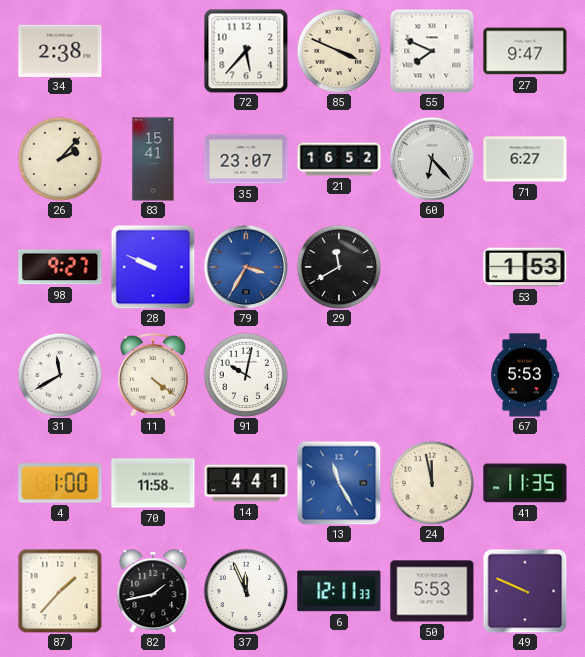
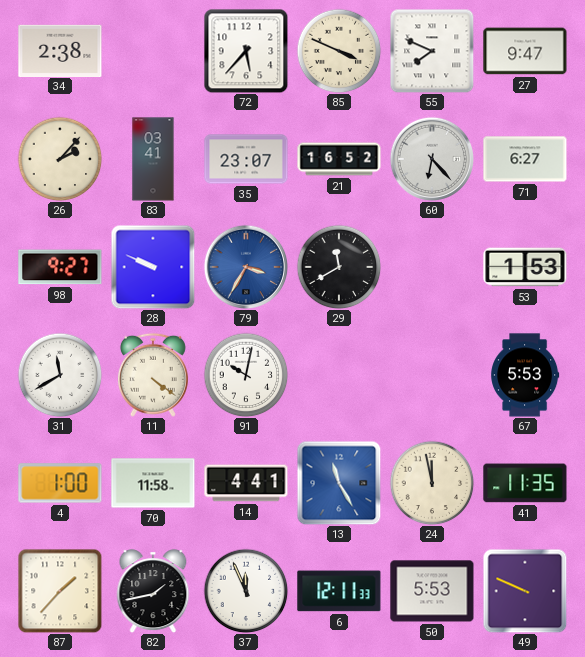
83: 15:41 -> 03:41
